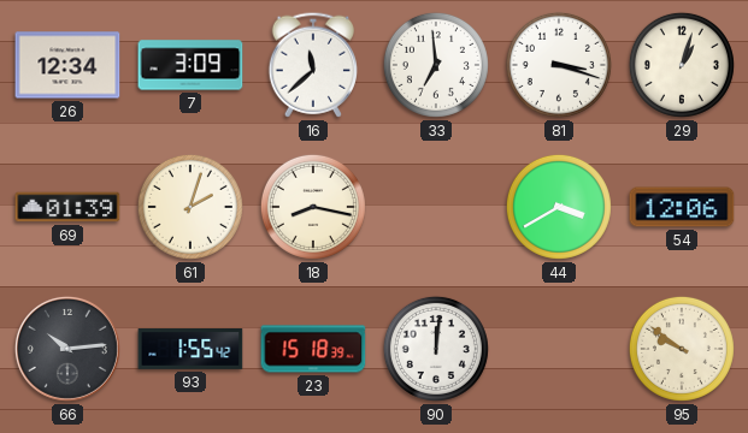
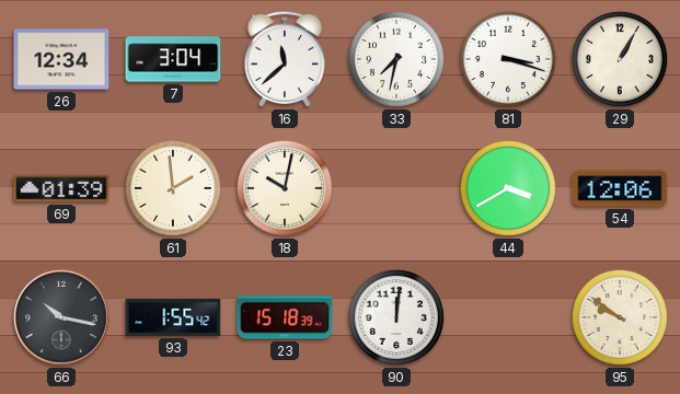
7: 3:09 -> 3:04
33: 6:59 -> 7:32
29: 1:03 -> 1:05
61: 2:03 -> 1:59
18: 8:17 -> 10:02
66: 10:14 -> 10:17
